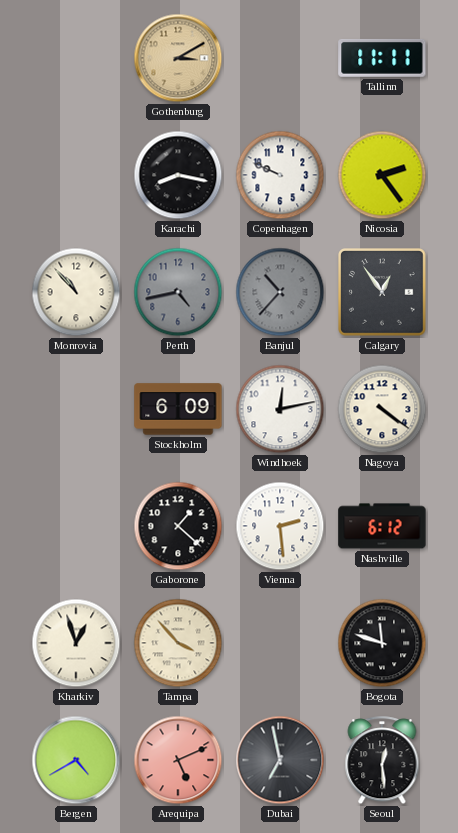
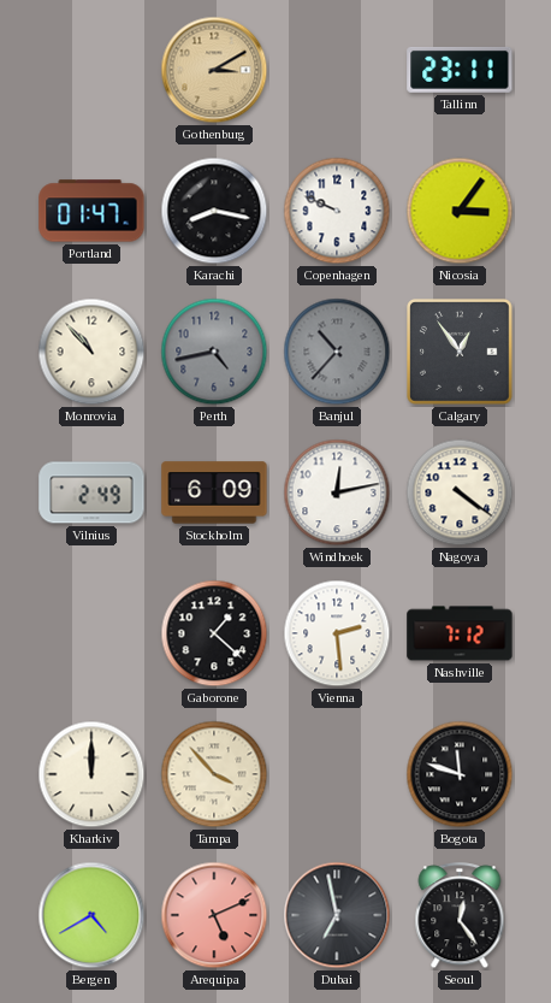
Tallinn: 11:11 -> 23:11
Portland: none -> 01:47
Nicosia: 2:24 -> 3:06
Vilnius: none -> 2:49
Nashville: 6:12 -> 7:12
Kharkiv: 12:57 -> 12:00
Seoul: 12:29 -> 12:24
